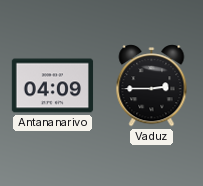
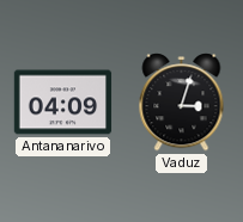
Vaduz: 2:45 -> 3:03
